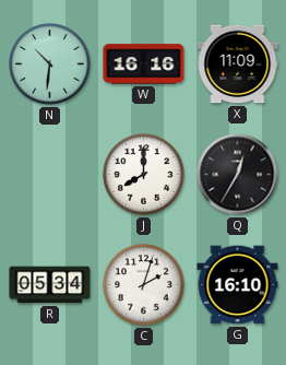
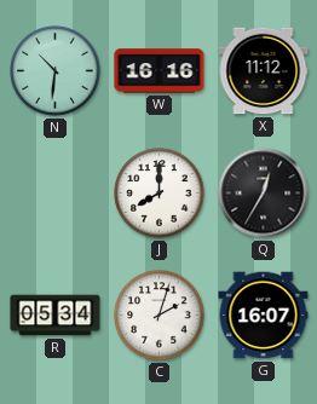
X: 11:09 -> 11:12
G: 16:10 -> 16:07
